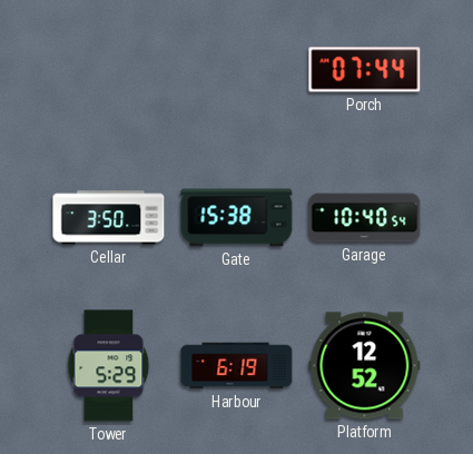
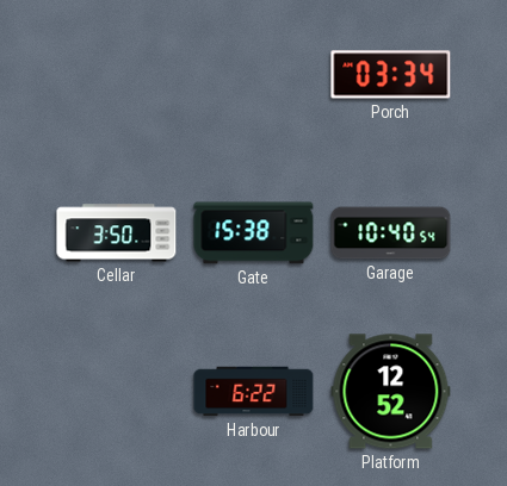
Porch: 07:44 -> 03:34
Tower: 5:29 -> none
Harbour: 6:19 -> 6:22
